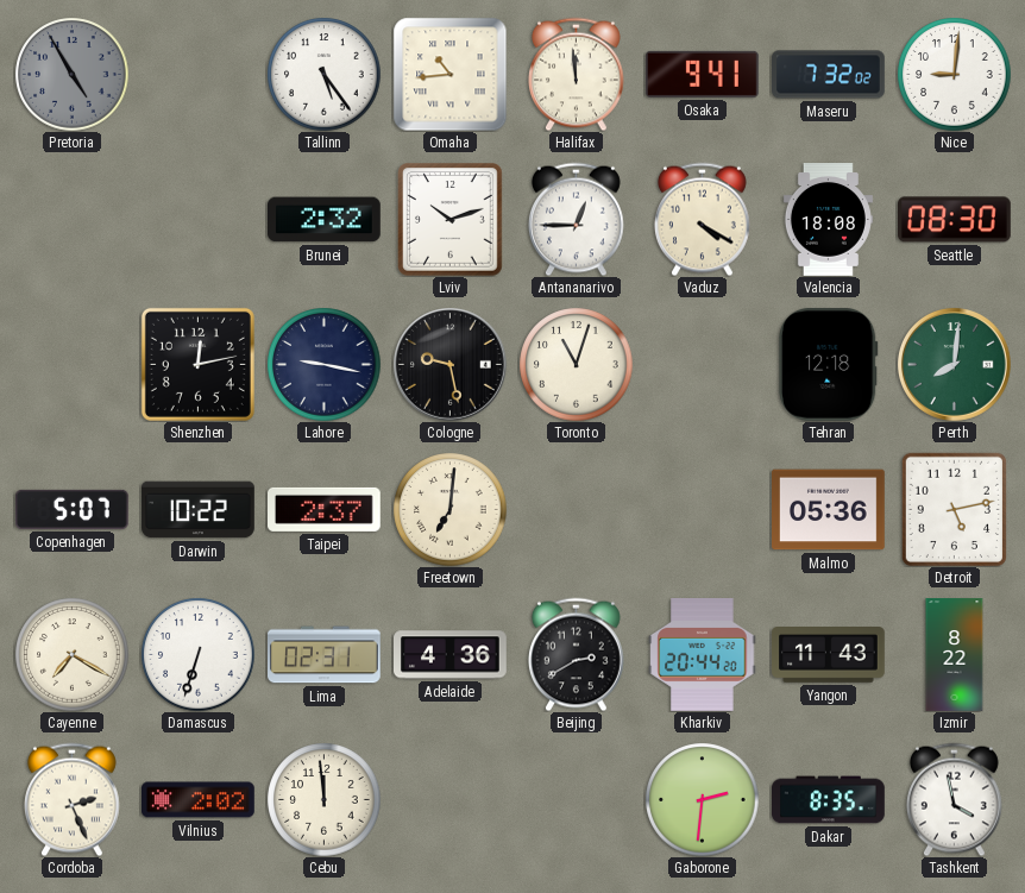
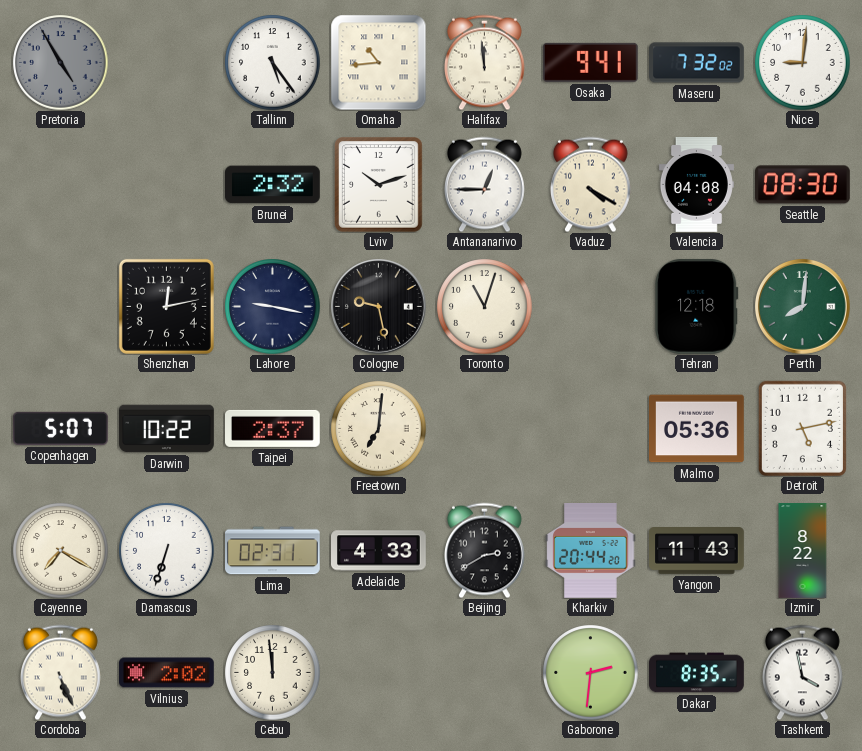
Valencia: 18:08 -> 04:08
Adelaide: 4:36 -> 4:33
Cordoba: 2:26 -> 5:26
